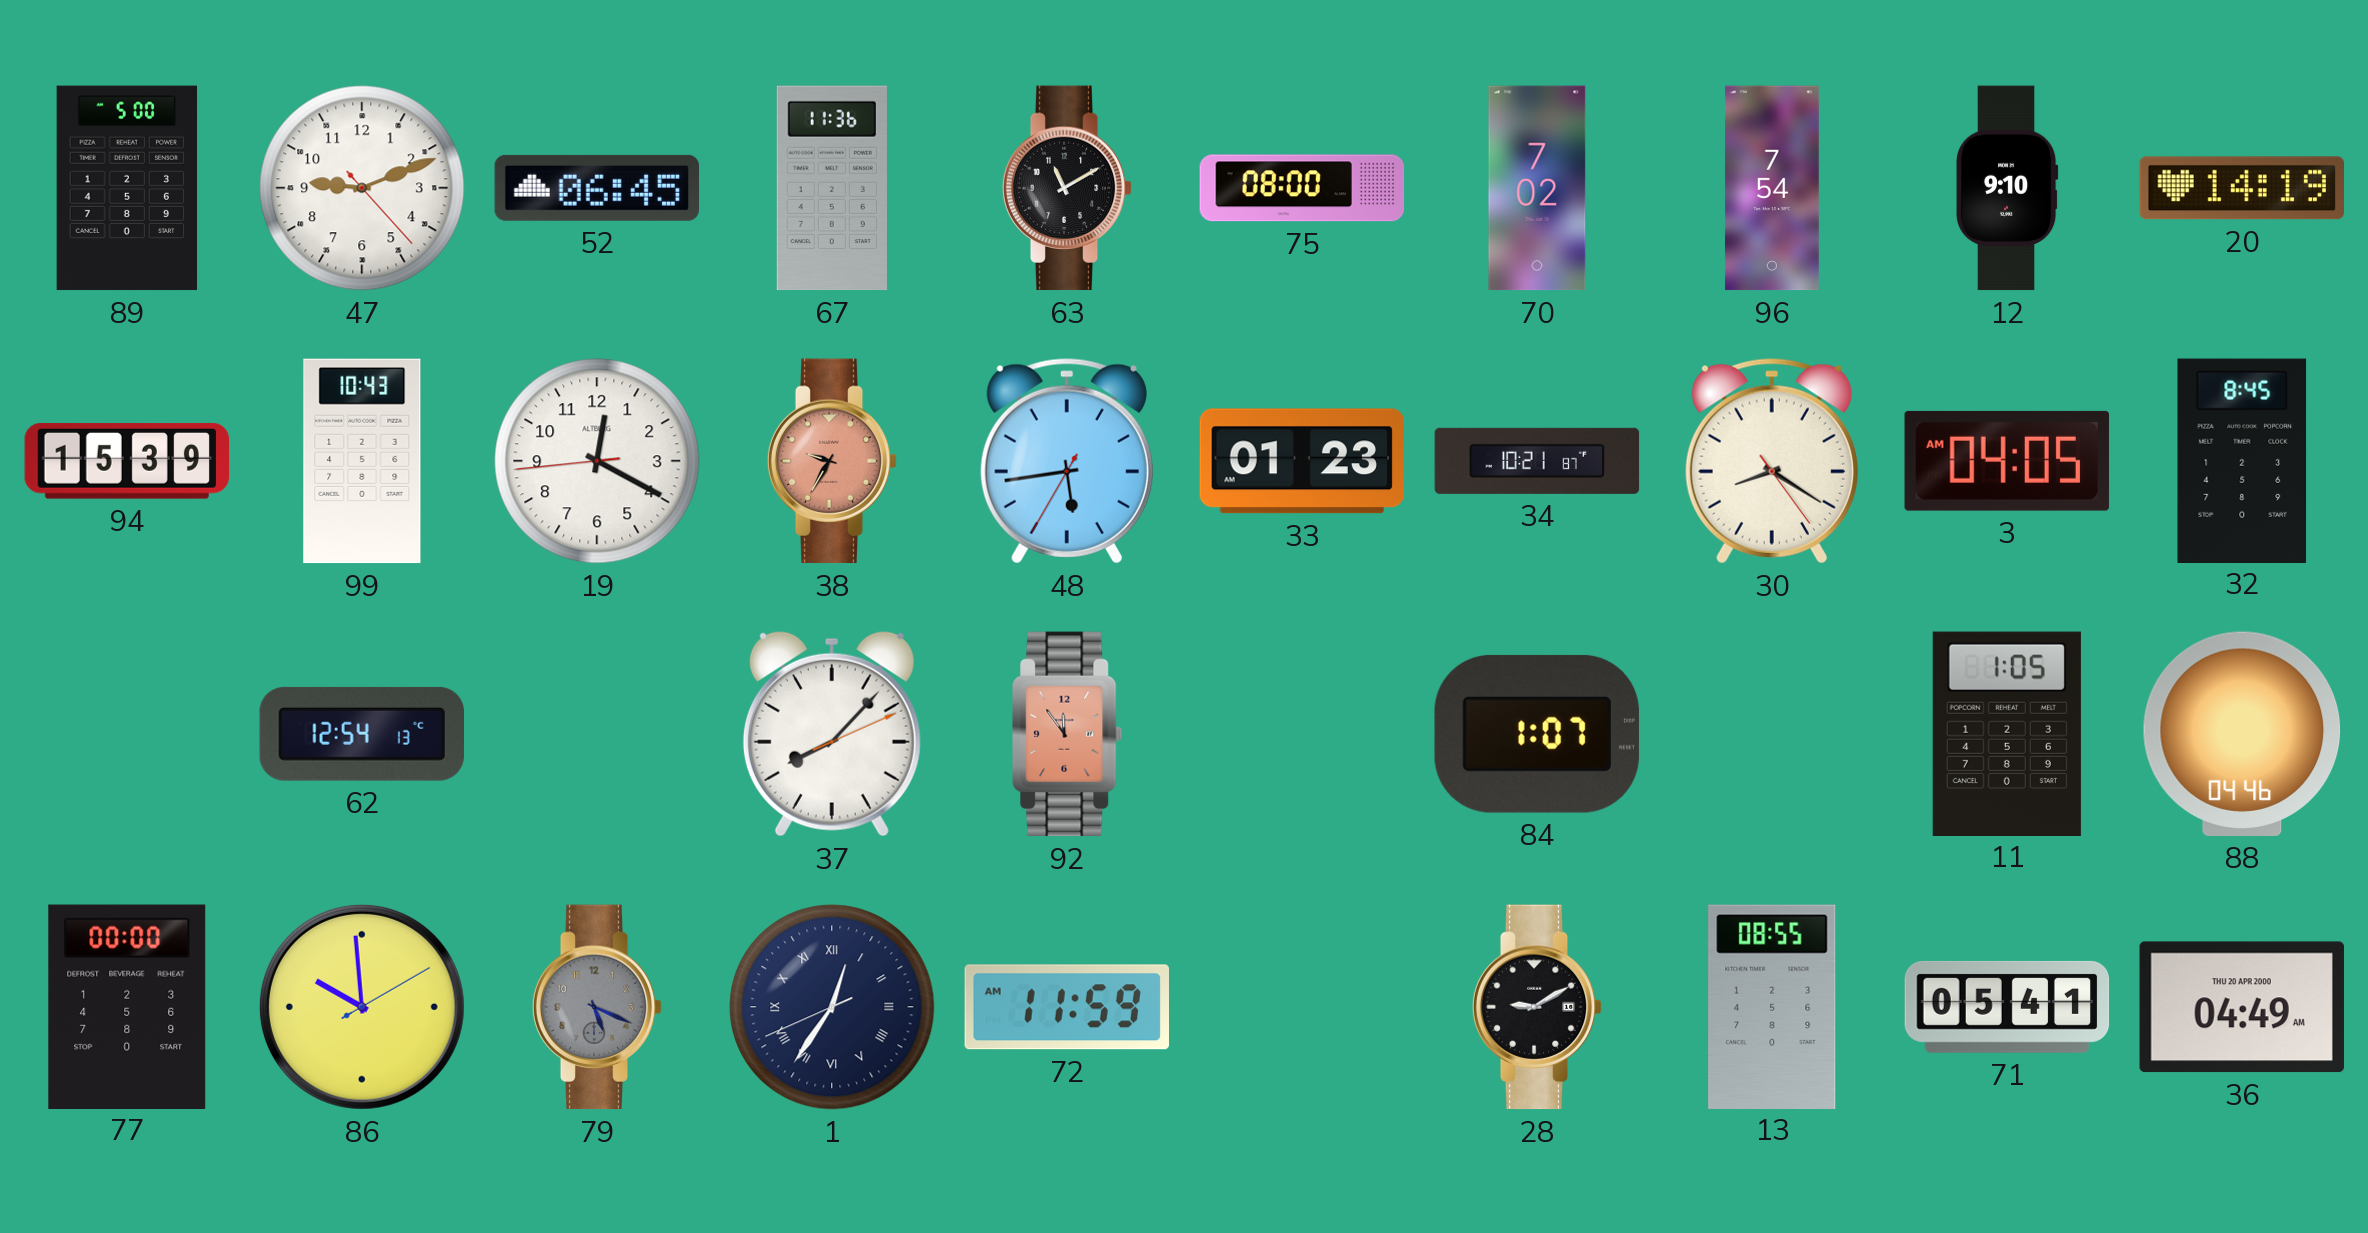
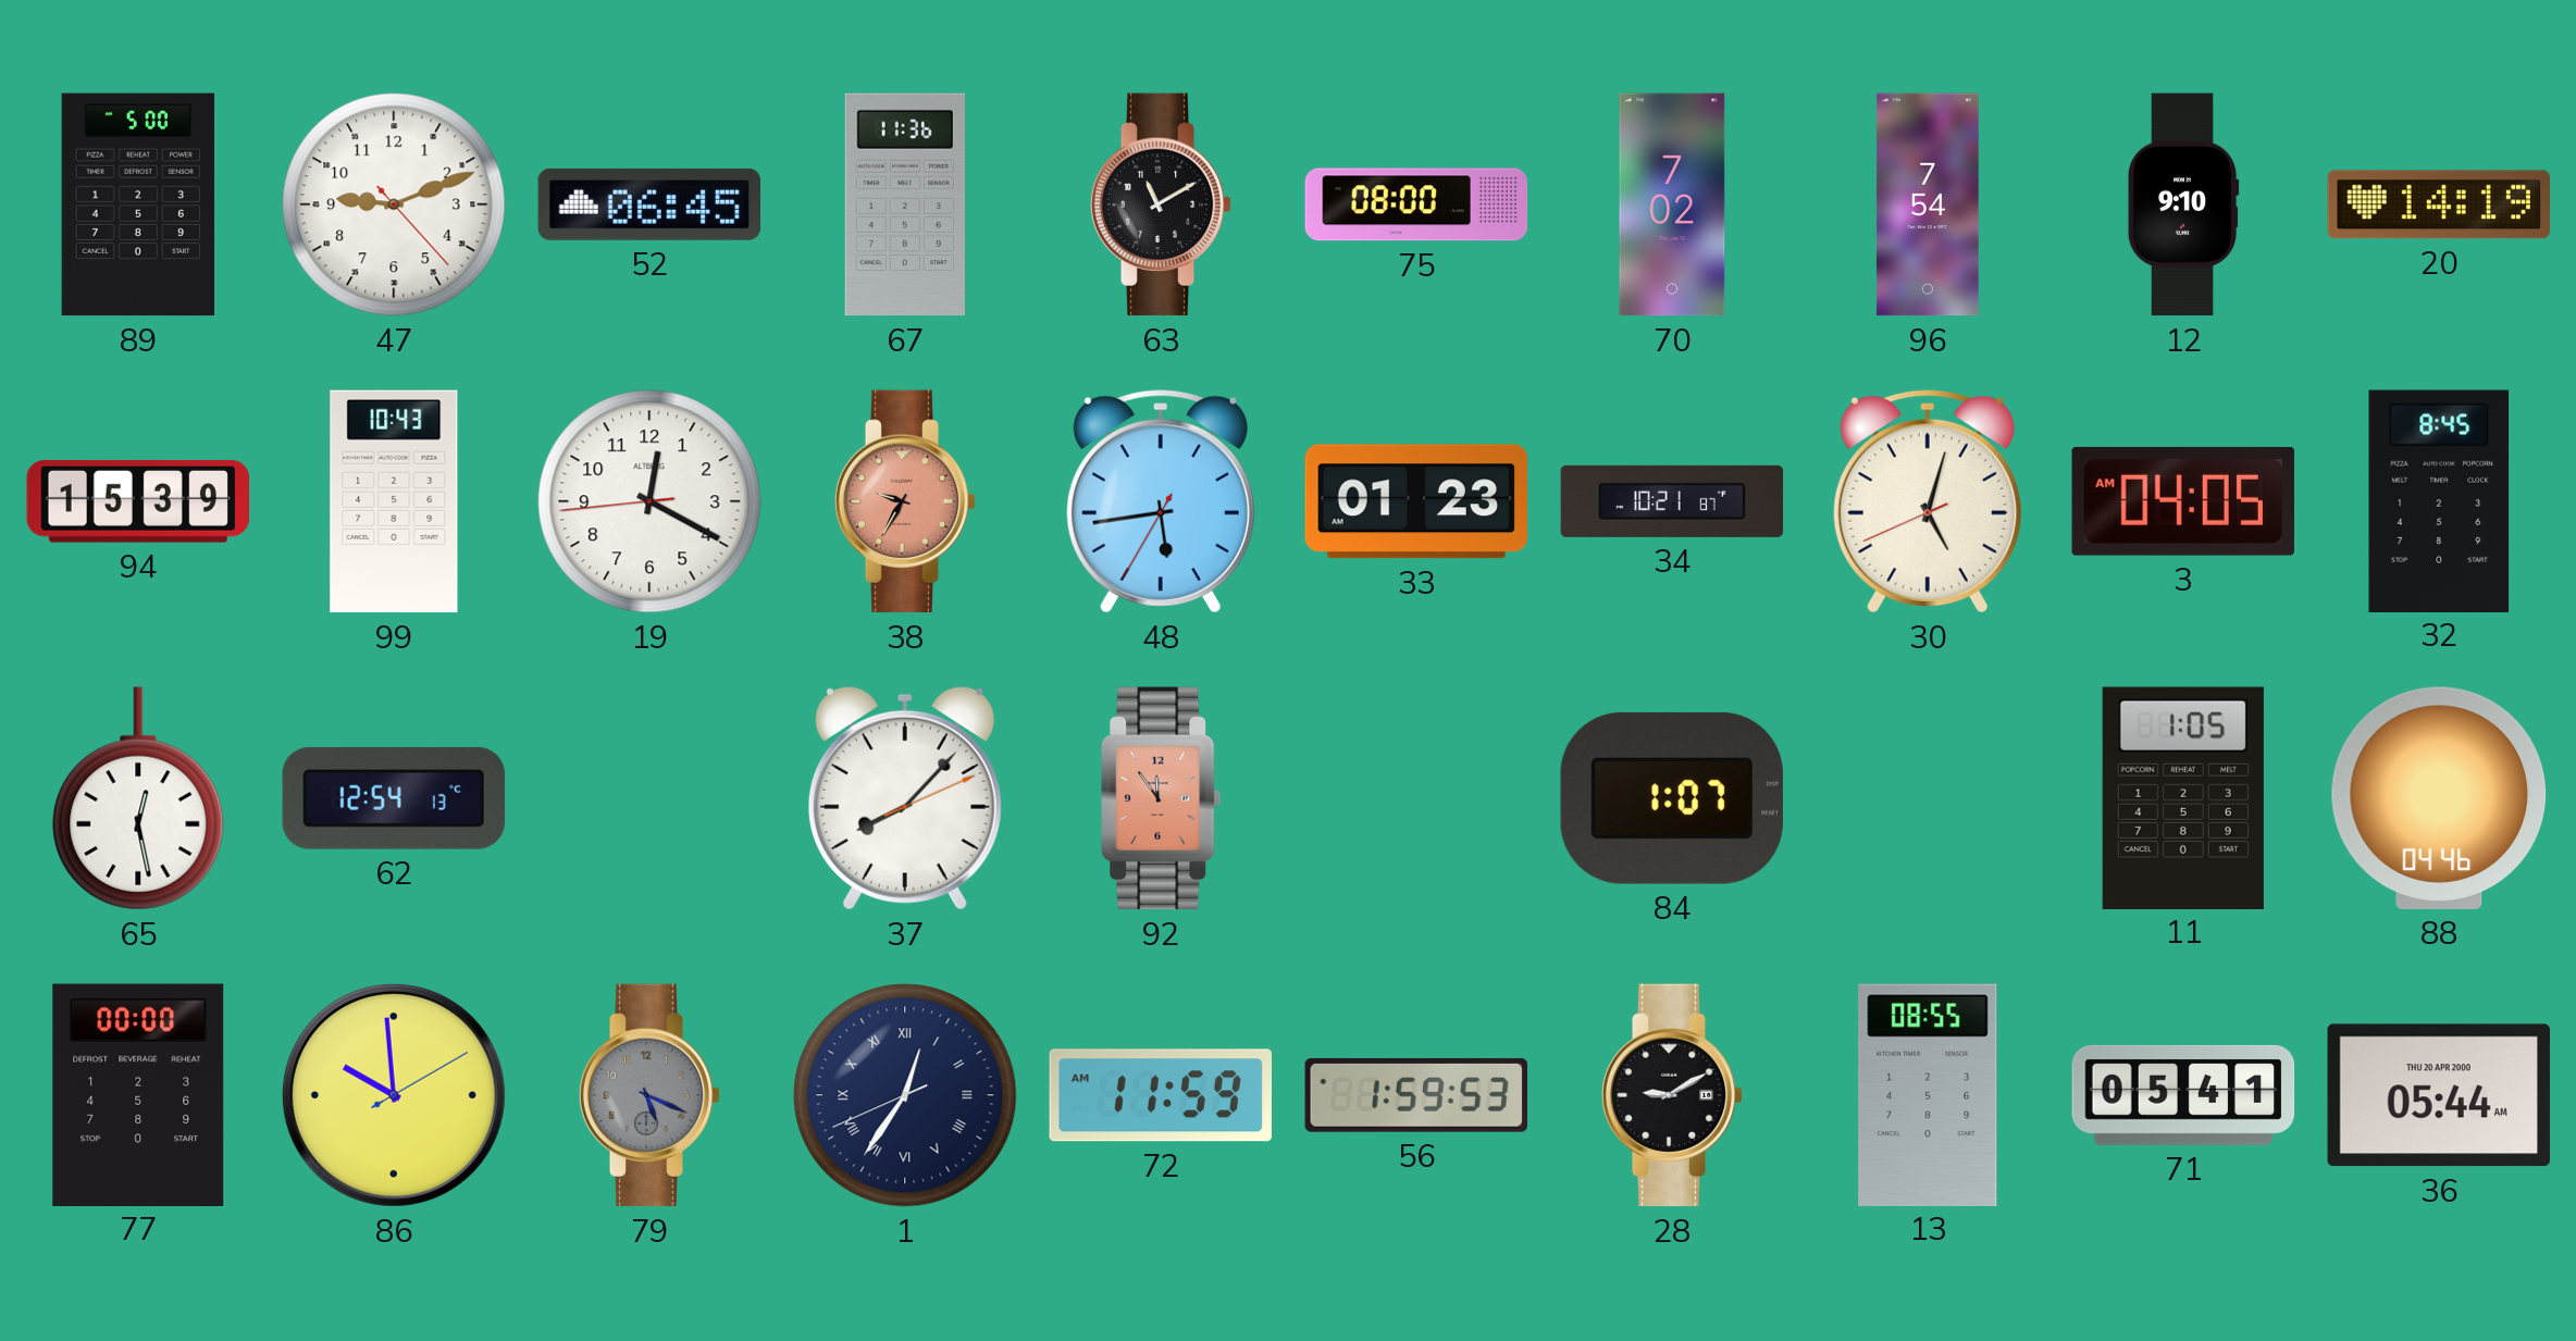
30: 8:20 -> 5:02
65: none -> 12:28
56: none -> 1:59
36: 04:49 -> 05:44
